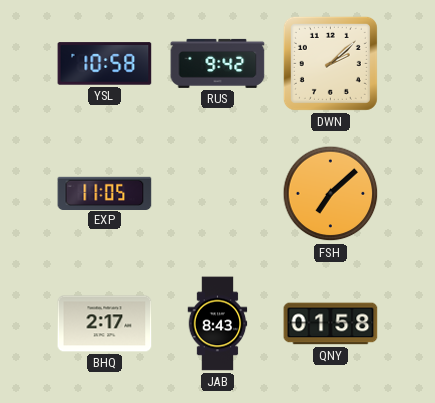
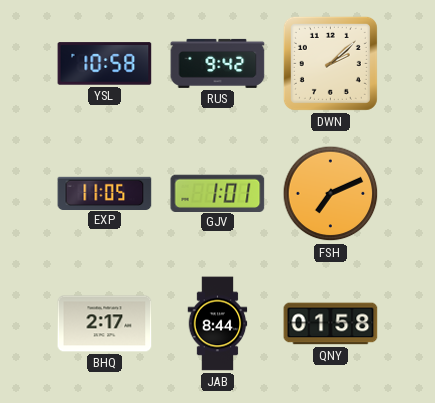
GJV: none -> 1:01
FSH: 7:08 -> 7:11
JAB: 8:43 -> 8:44
